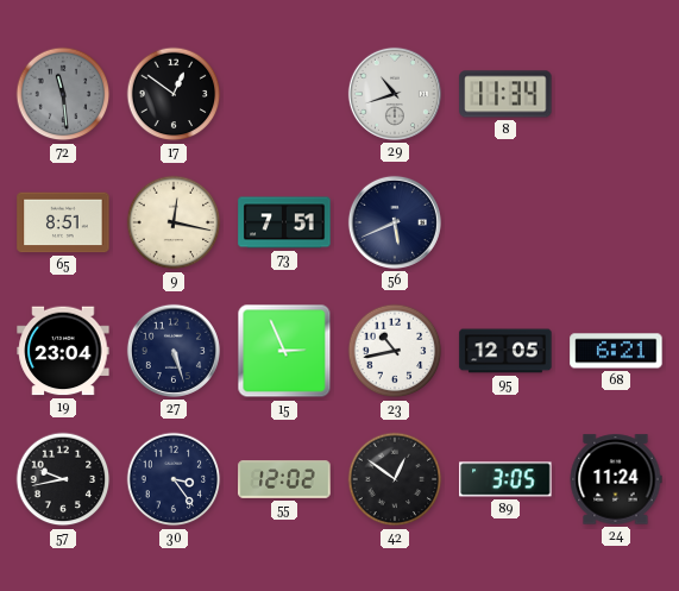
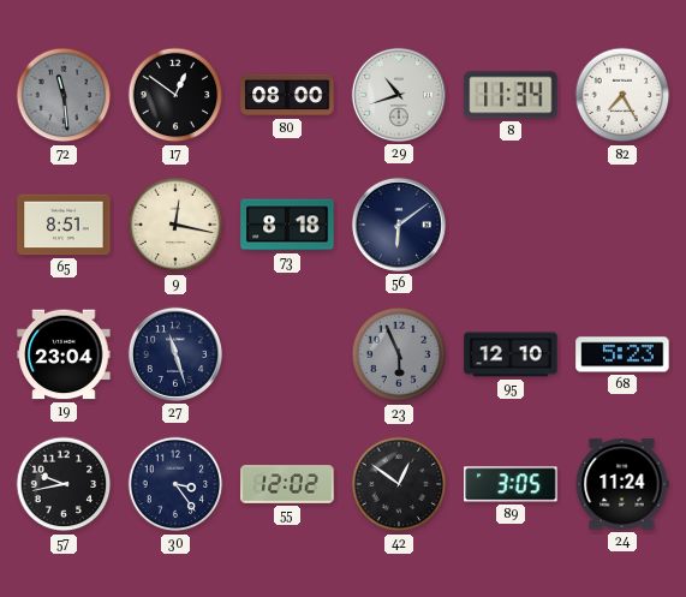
80: none -> 08:00
82: none -> 7:25
73: 7:51 -> 8:18
56: 5:41 -> 6:09
27: 5:27 -> 11:27
15: 2:56 -> none
23: 10:43 -> 5:56
23 dial: white -> grey
95: 12:05 -> 12:10
68: 6:21 -> 5:23
